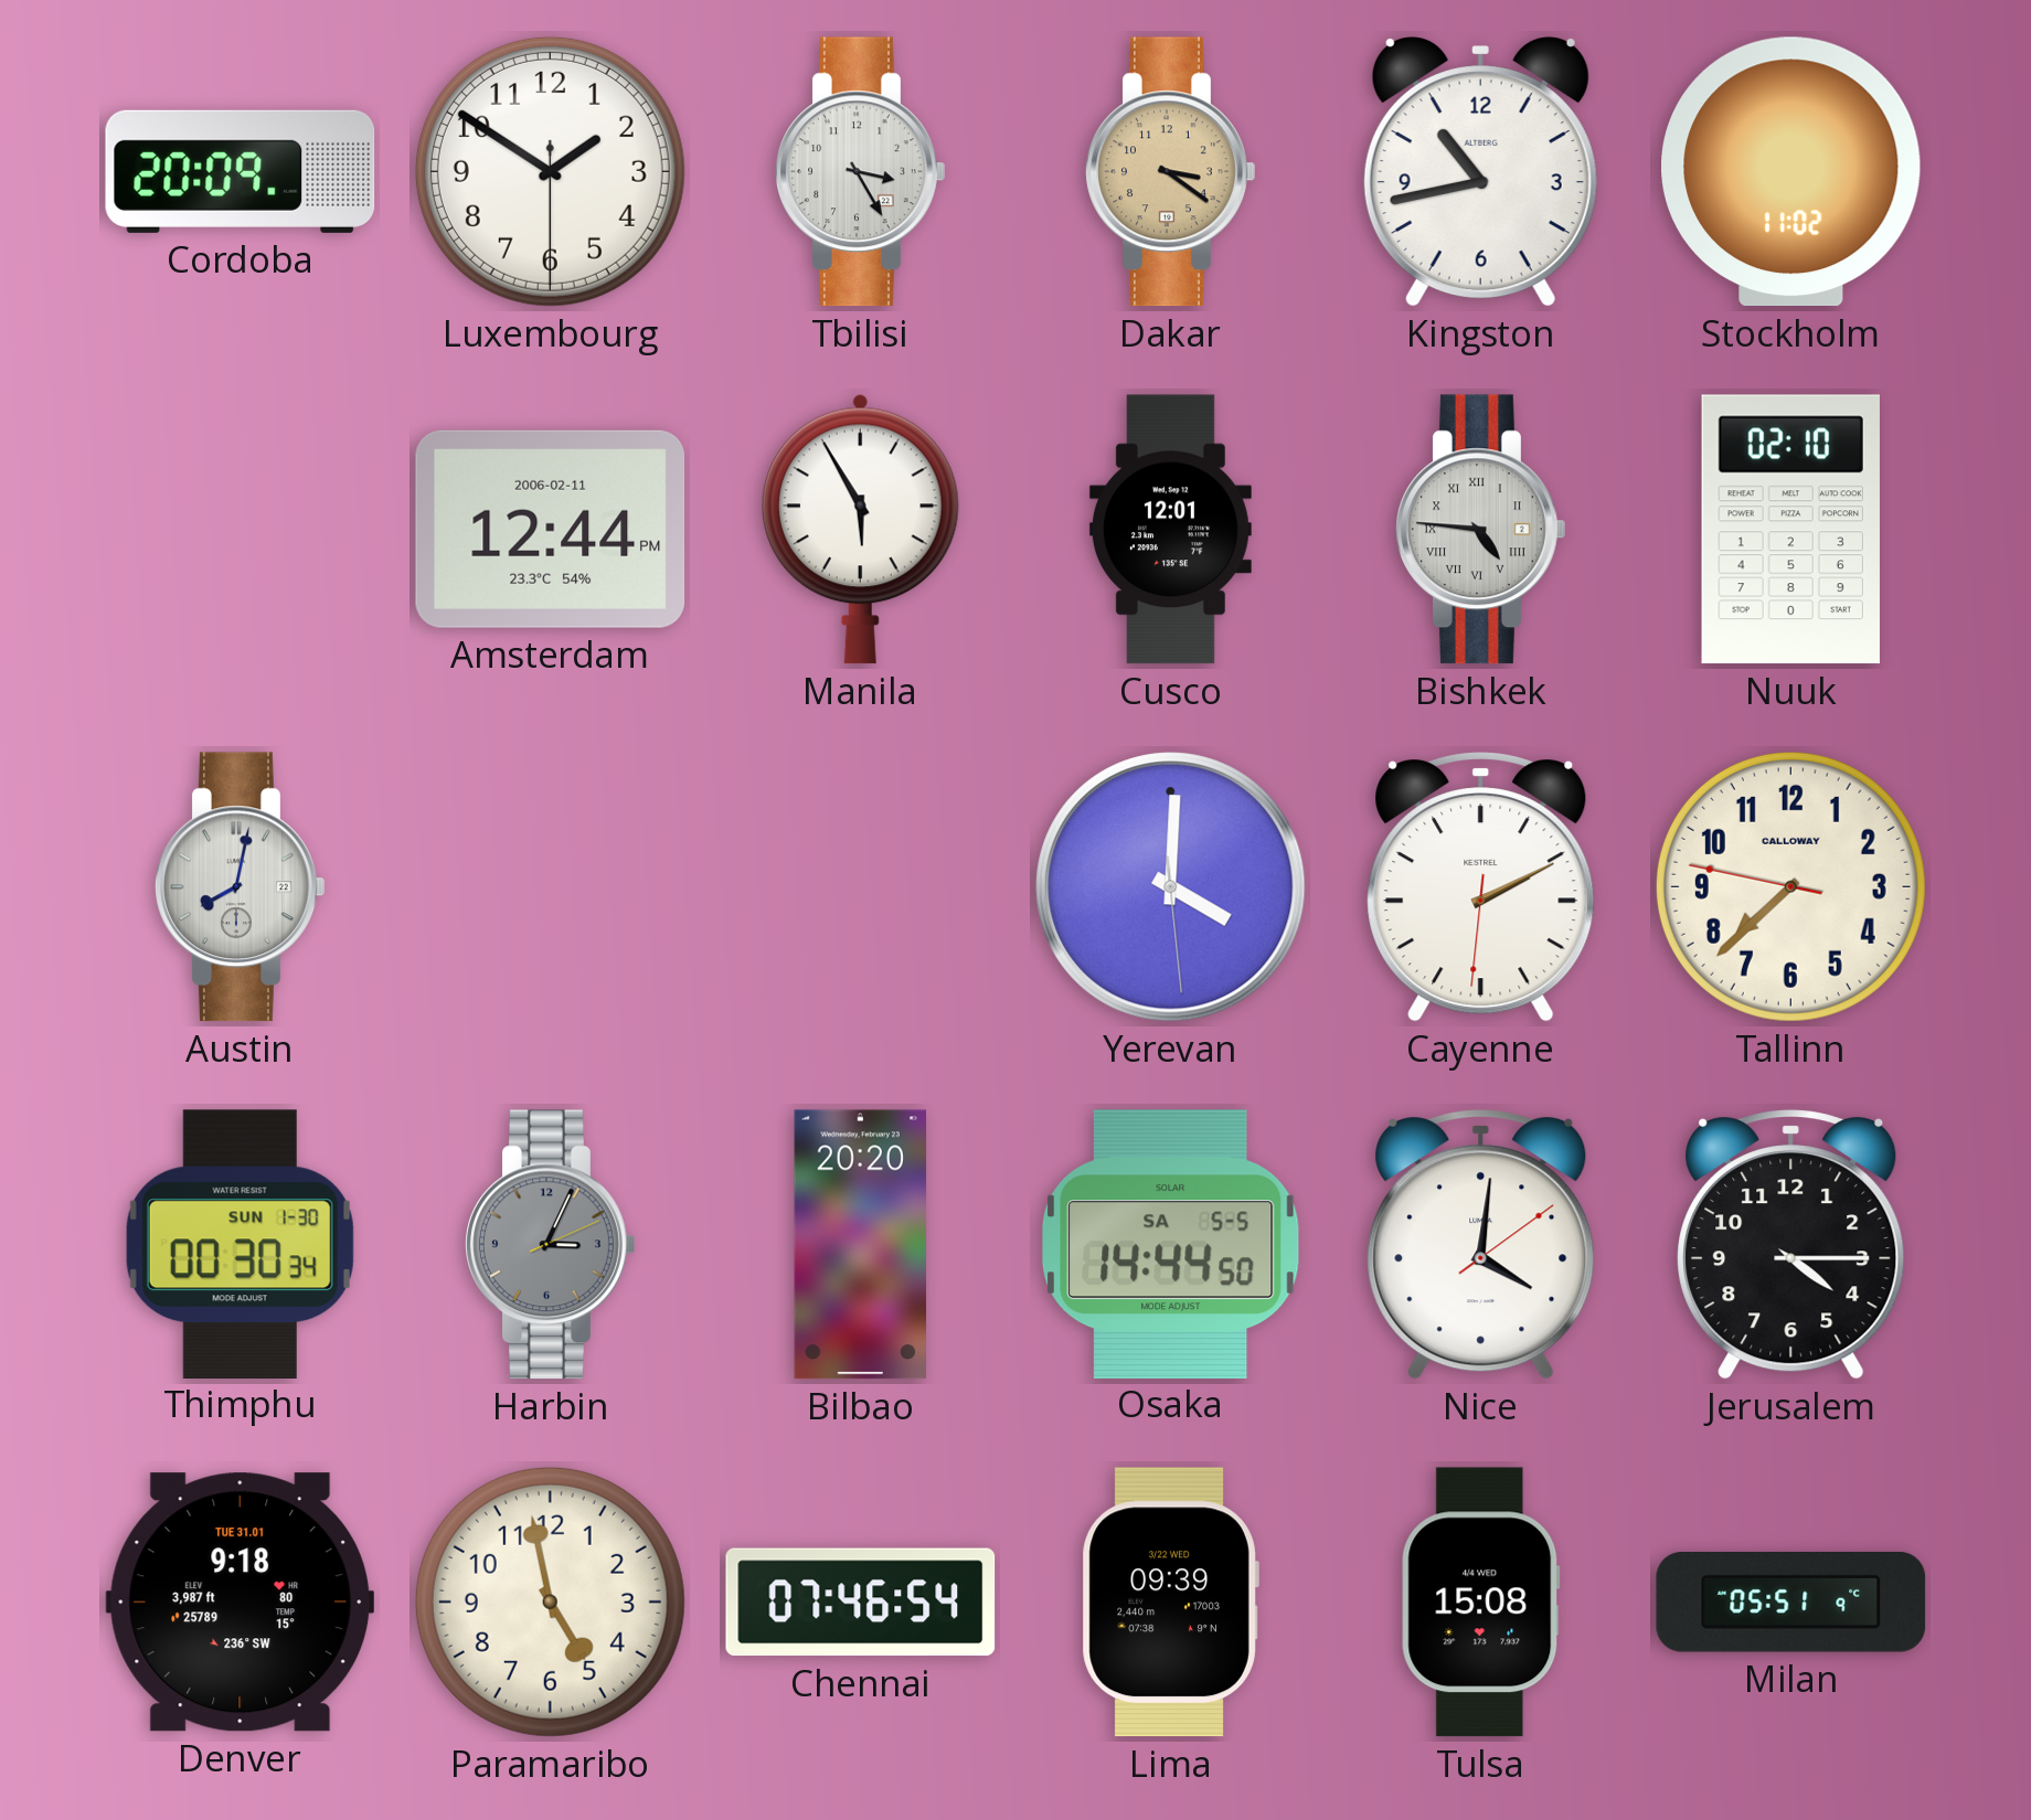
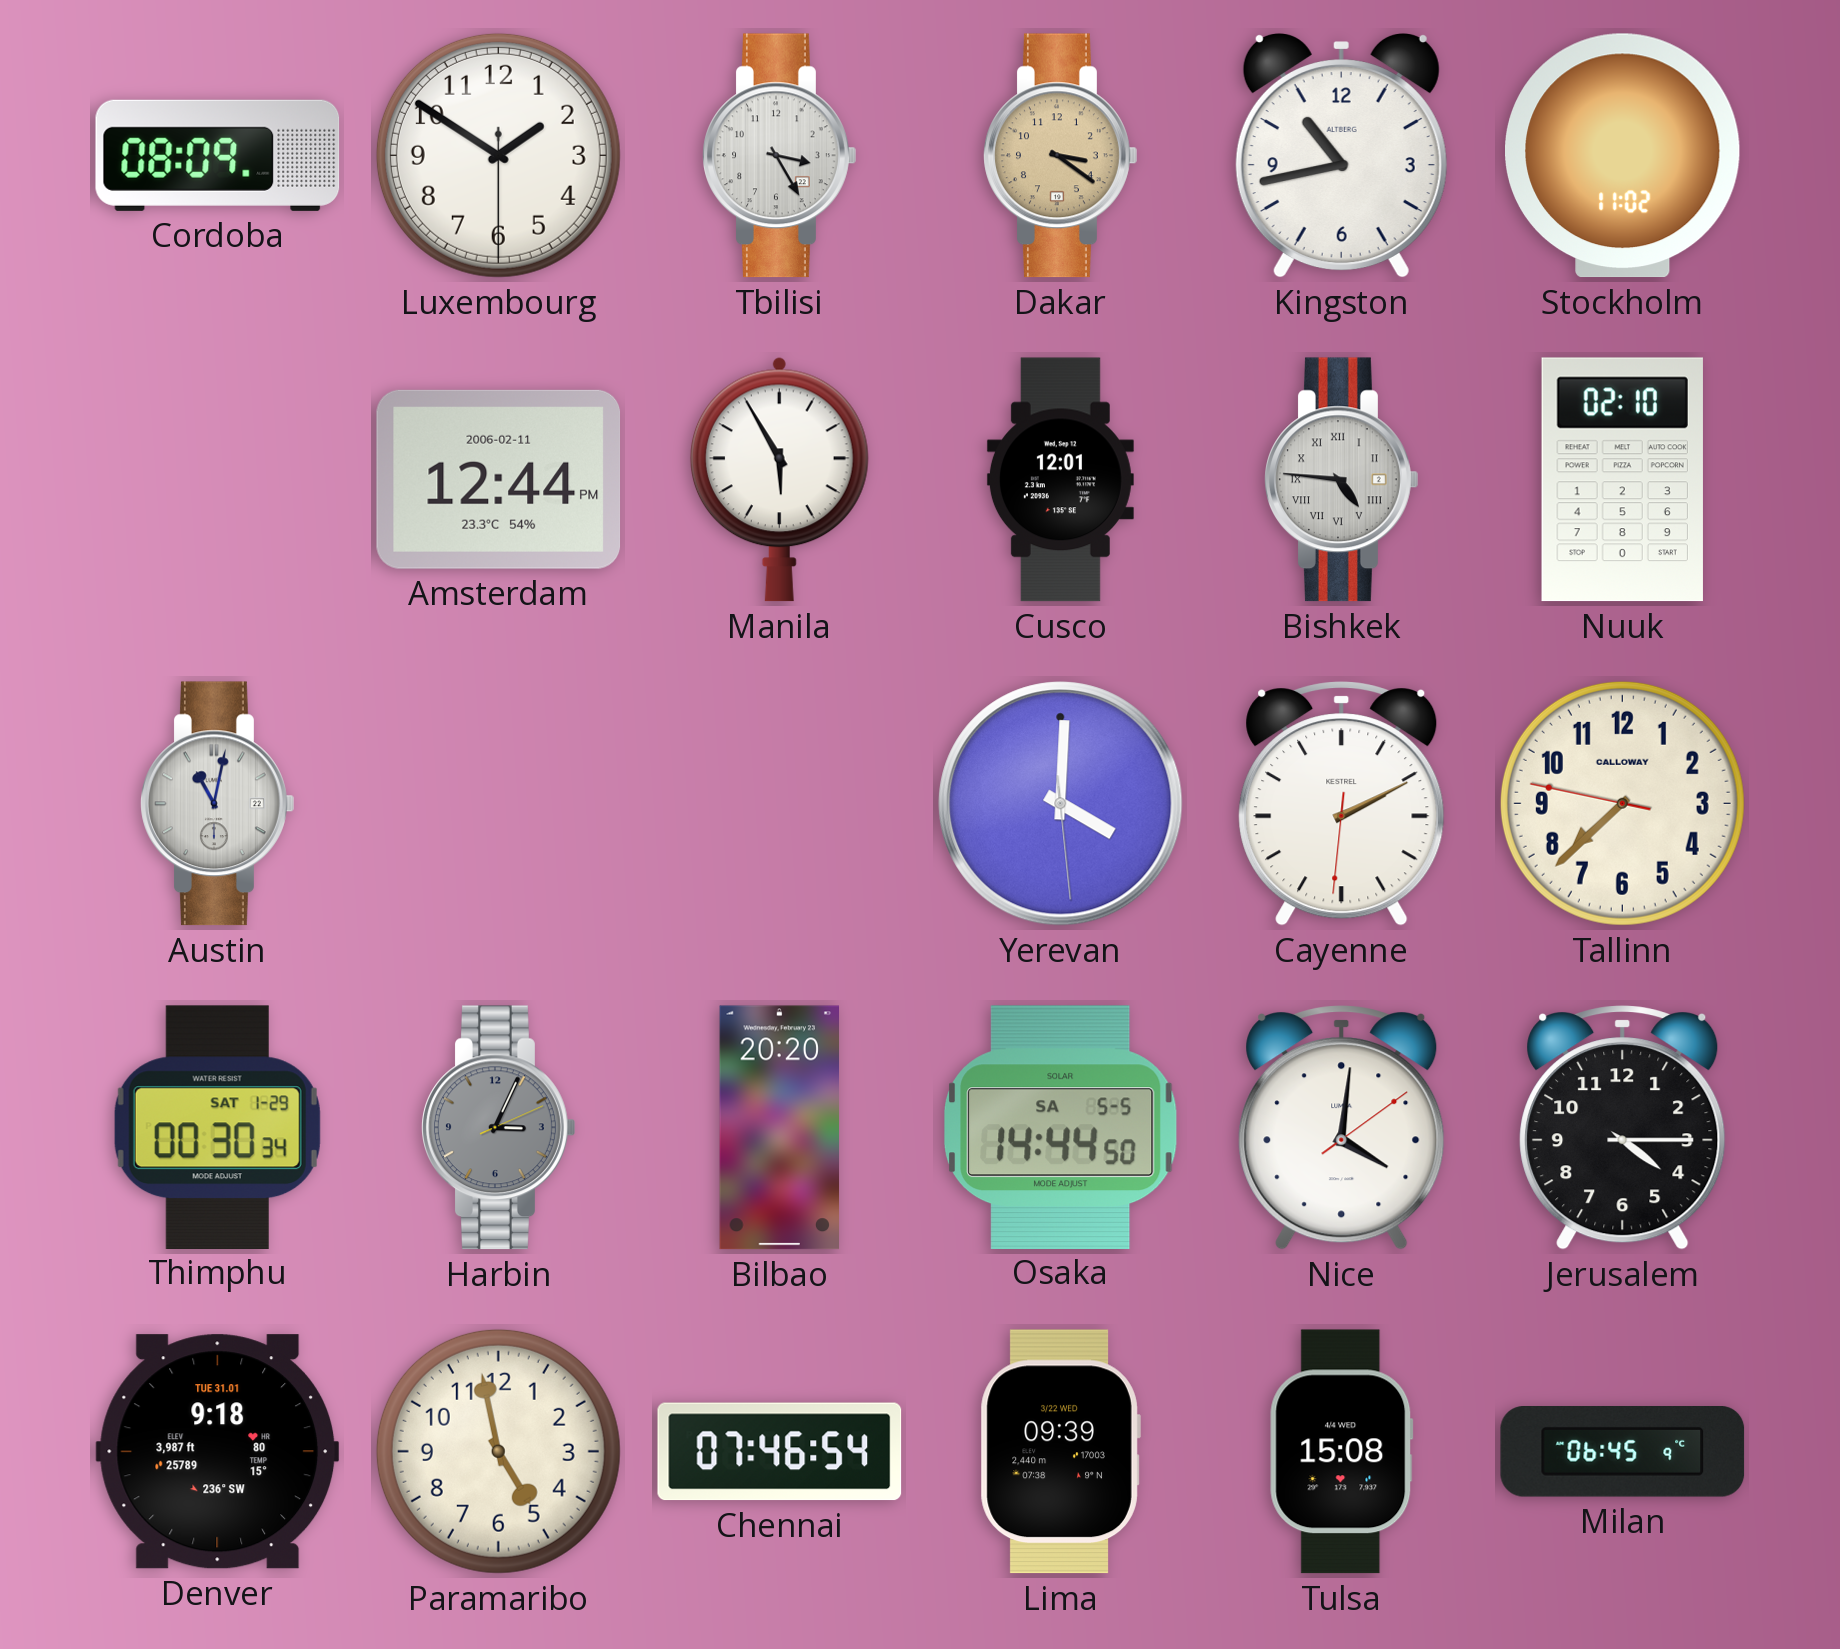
Cordoba: 20:09 -> 08:09
Austin: 8:02 -> 11:02
Thimphu date: SUN 1-30 -> SAT 1-29
Milan: 05:51 -> 06:45
